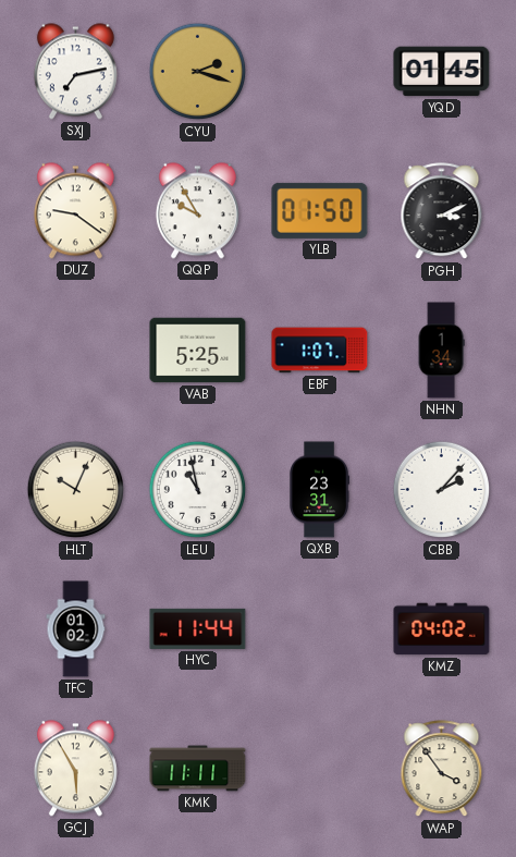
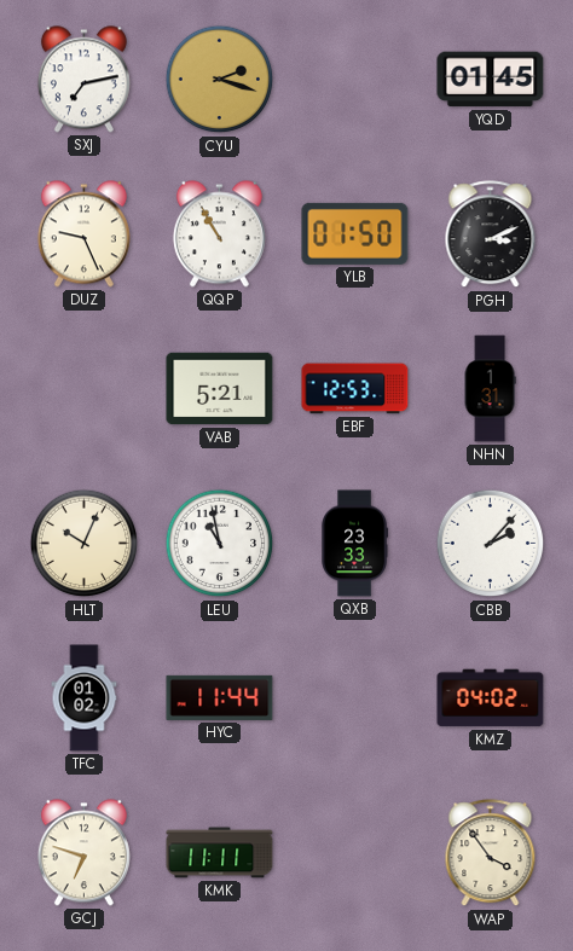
DUZ: 9:21 -> 9:26
QQP: 9:55 -> 10:55
VAB: 5:25 -> 5:21
EBF: 1:07 -> 12:53
NHN: 1:34 -> 1:31
QXB: 23:31 -> 23:33
GCJ: 5:55 -> 6:48
